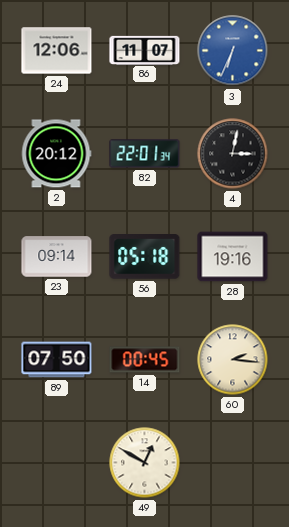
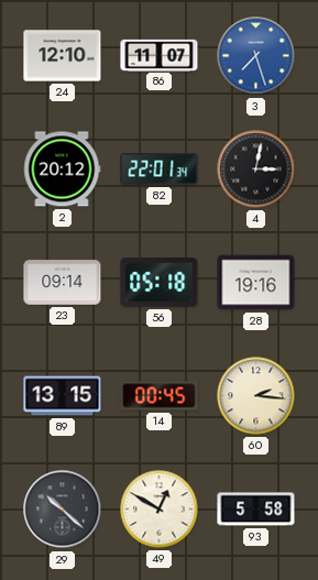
24: 12:06 -> 12:10
3: 6:34 -> 7:27
89: 07:50 -> 13:15
29: none -> 10:22
93: none -> 5:58
